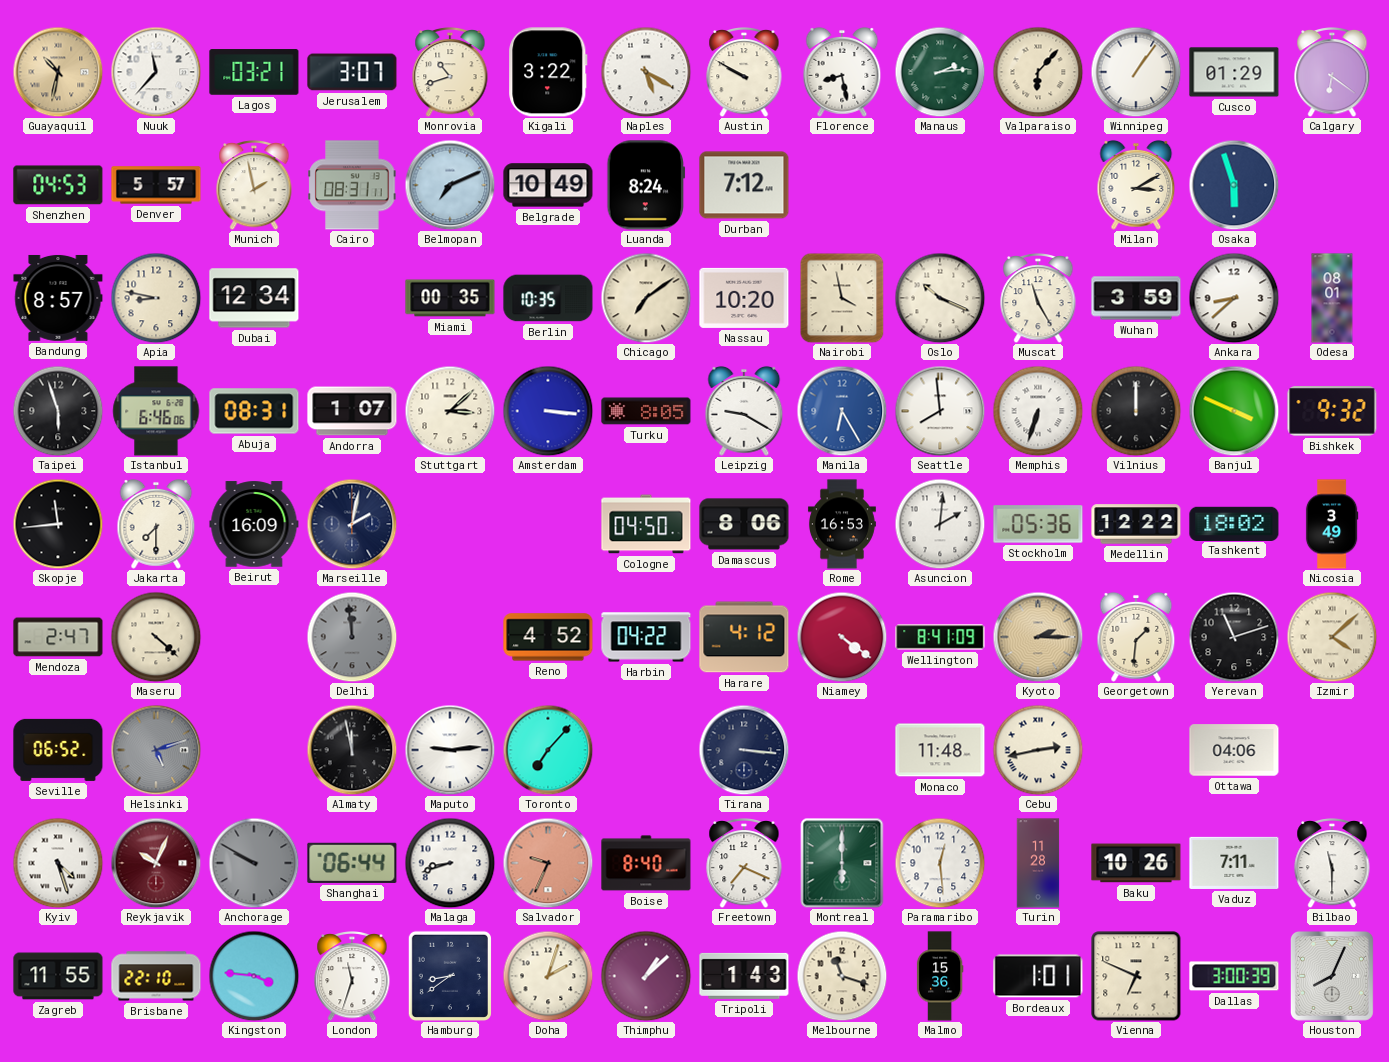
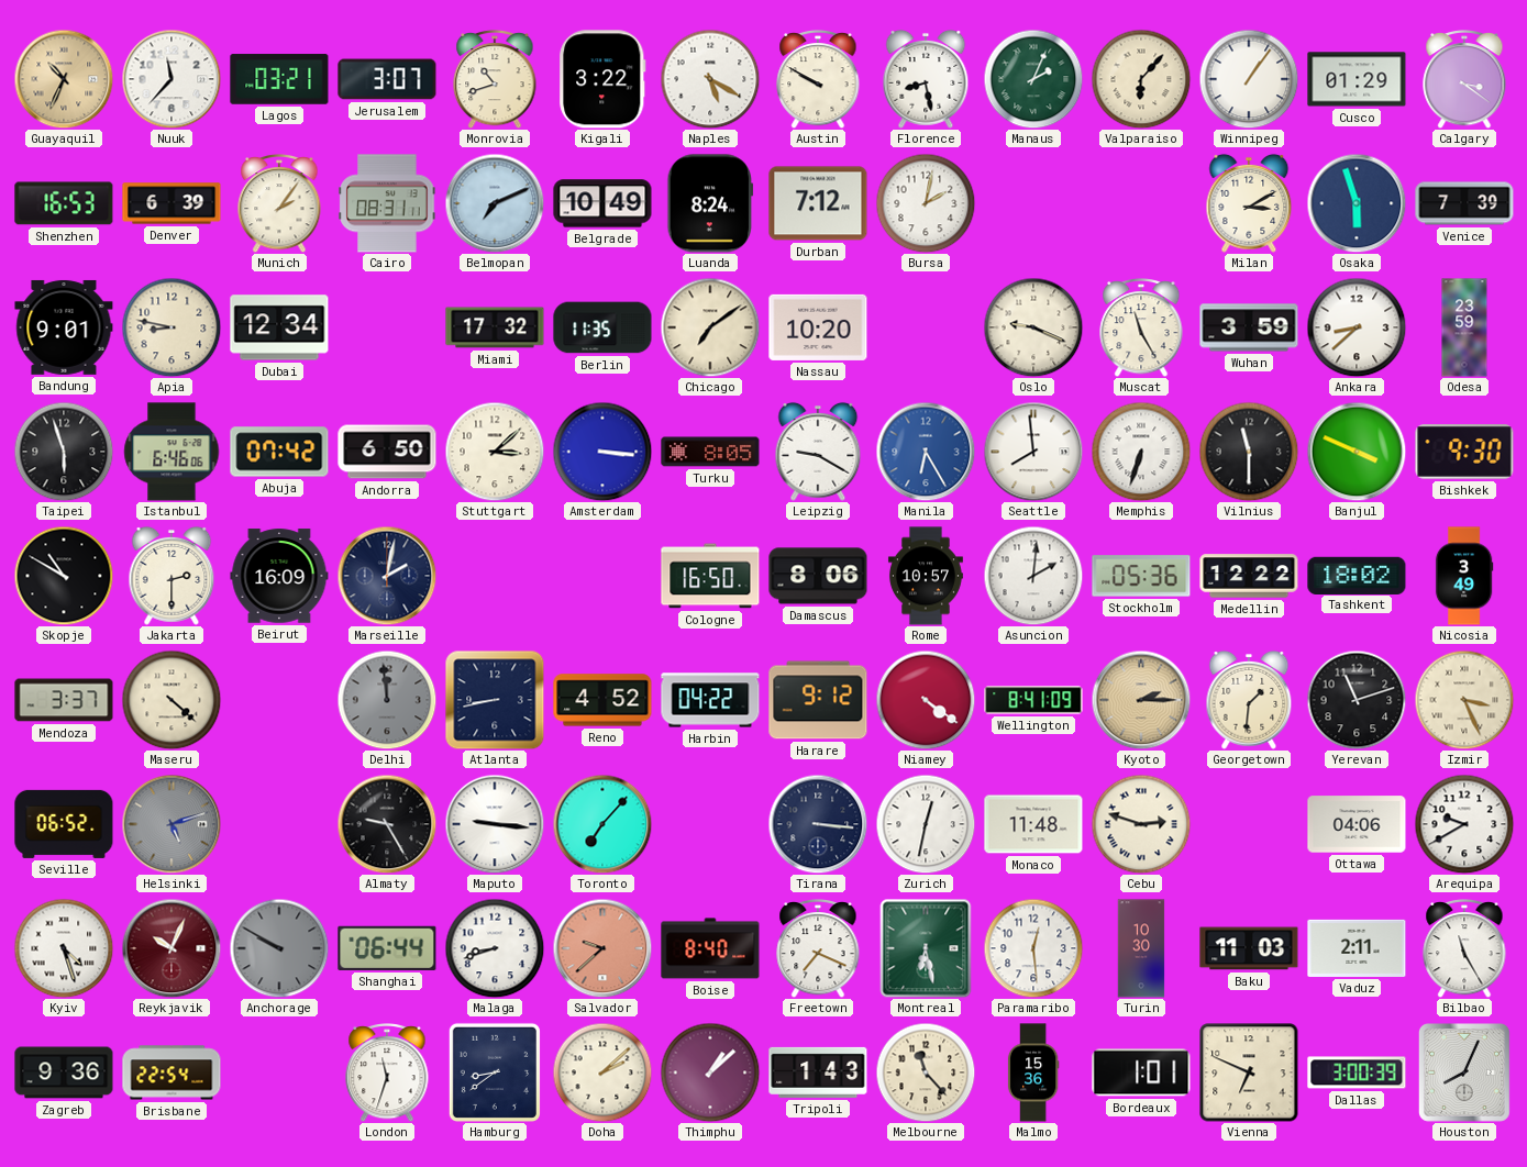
Guayaquil: 10:32 -> 10:34
Manaus: 2:14 -> 2:04
Calgary: 6:21 -> 3:21
Shenzhen: 04:53 -> 16:53
Denver: 5:57 -> 6:39
Munich: 1:58 -> 2:06
Bursa: none -> 2:02
Venice: none -> 7:39
Bandung: 8:57 -> 9:01
Miami: 00:35 -> 17:32
Berlin: 10:35 -> 11:35
Nairobi: 3:58 -> none
Oslo: 10:19 -> 9:19
Odesa: 08:01 -> 23:59
Abuja: 08:31 -> 07:42
Andorra: 1:07 -> 6:50
Vilnius: 12:00 -> 11:30
Bishkek: 9:32 -> 9:30
Skopje: 11:44 -> 10:50
Jakarta: 7:30 -> 2:30
Cologne: 04:50 -> 16:50
Rome: 16:53 -> 10:57
Mendoza: 2:47 -> 3:37
Atlanta: none -> 8:43
Harare: 4:12 -> 9:12
Izmir: 4:08 -> 3:26
Almaty: 11:58 -> 9:25
Maputo: 9:14 -> 9:16
Zurich: none -> 12:32
Cebu: 2:43 -> 2:48
Arequipa: none -> 9:40
Salvador: 9:34 -> 9:38
Montreal: 6:00 -> 6:28
Turin: 11:28 -> 10:30
Baku: 10:26 -> 11:03
Vaduz: 7:11 -> 2:11
Bilbao: 11:30 -> 11:25
Zagreb: 11:55 -> 9:36
Brisbane: 22:10 -> 22:54
Kingston: 3:46 -> none
Doha: 2:03 -> 2:08
Melbourne: 11:18 -> 11:23
